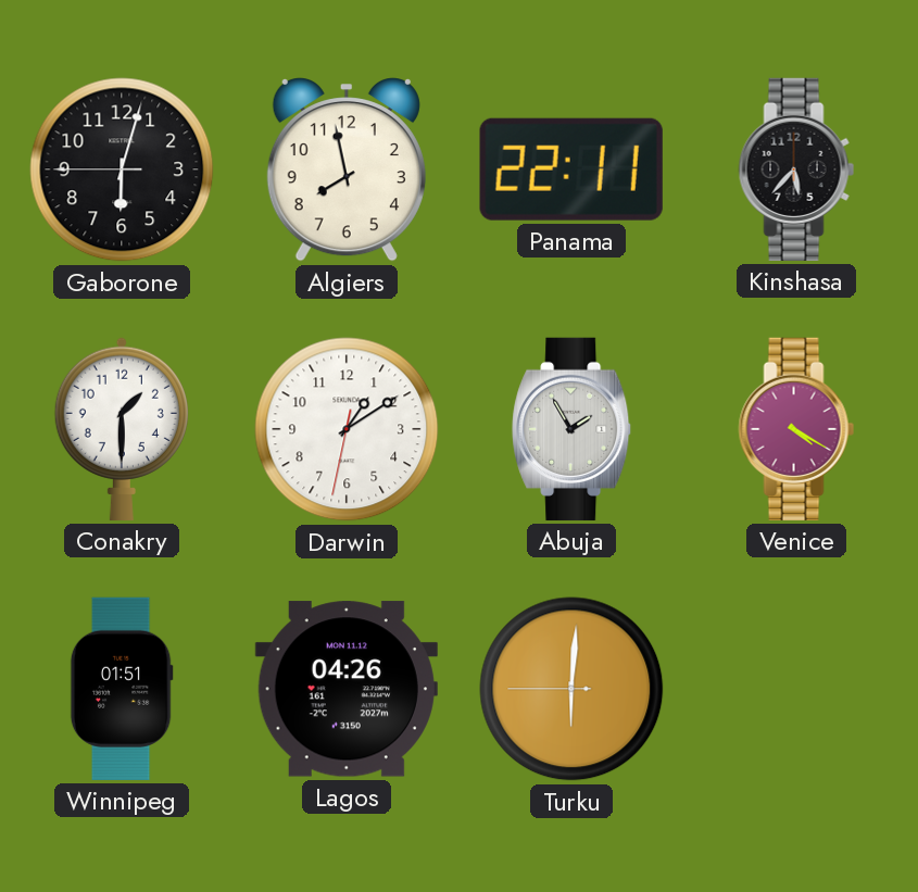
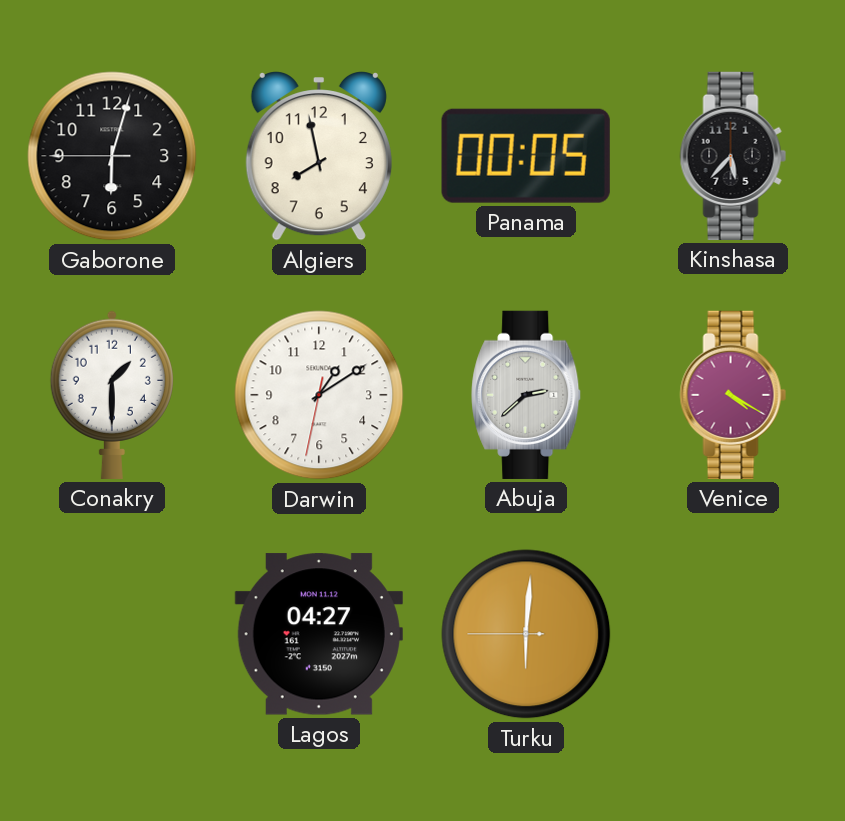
Panama: 22:11 -> 00:05
Abuja: 1:55 -> 2:38
Winnipeg: 01:51 -> none
Lagos: 04:26 -> 04:27
